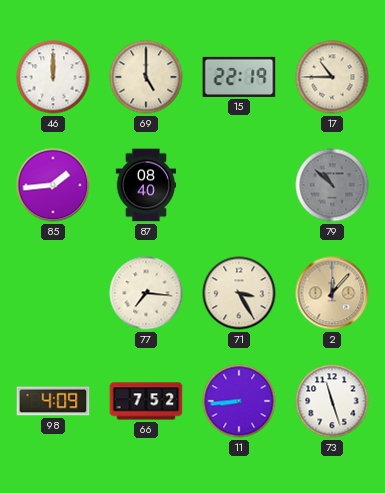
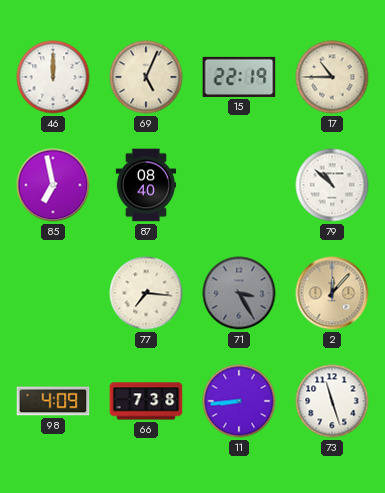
69: 5:00 -> 5:04
85: 1:44 -> 6:58
79 dial: grey -> white
71 dial: cream -> grey
66: 7:52 -> 7:38
